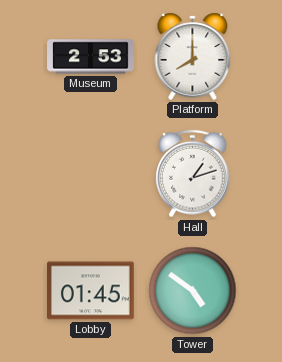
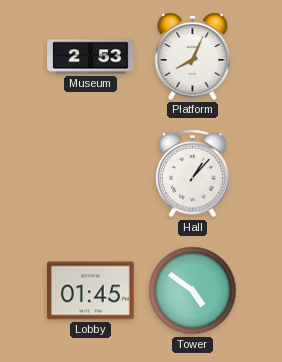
Platform: 8:00 -> 8:04
Hall: 1:12 -> 1:07
